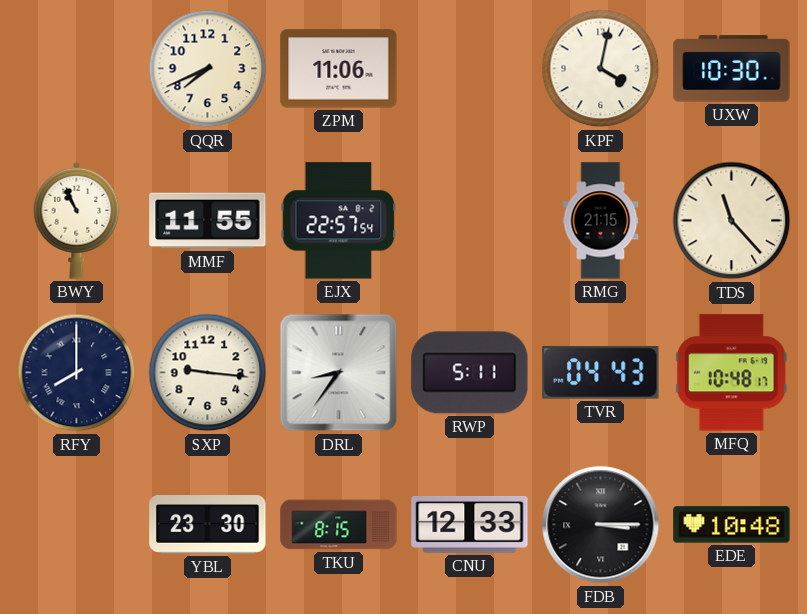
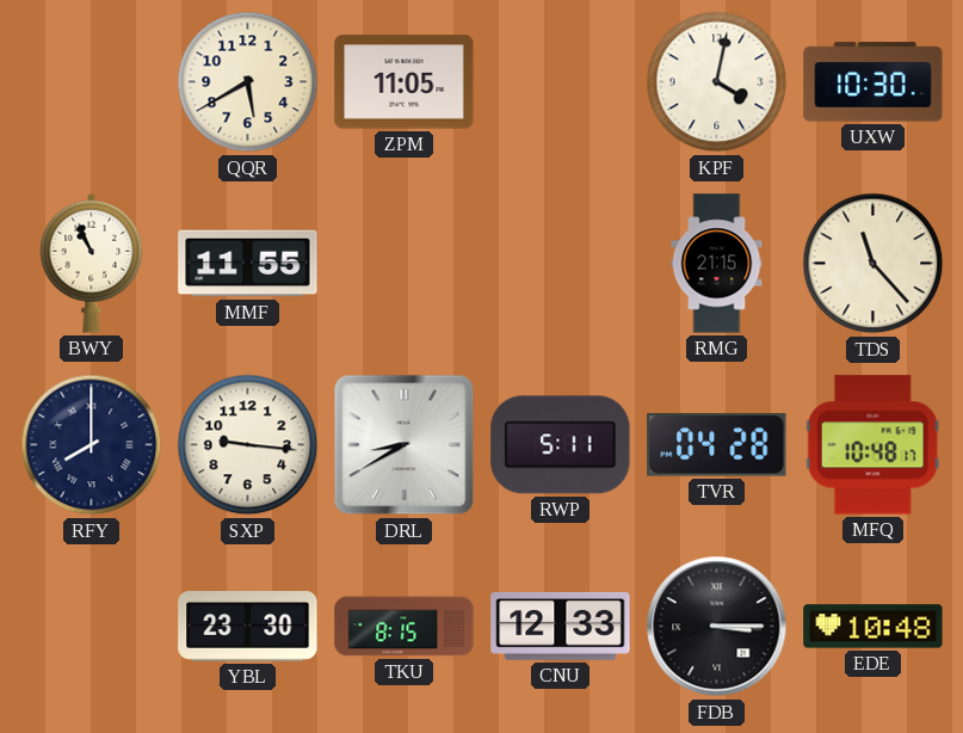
QQR: 7:41 -> 5:40
ZPM: 11:06 -> 11:05
EJX: 22:57 -> none
DRL: 8:36 -> 8:40
TVR: 04:43 -> 04:28
